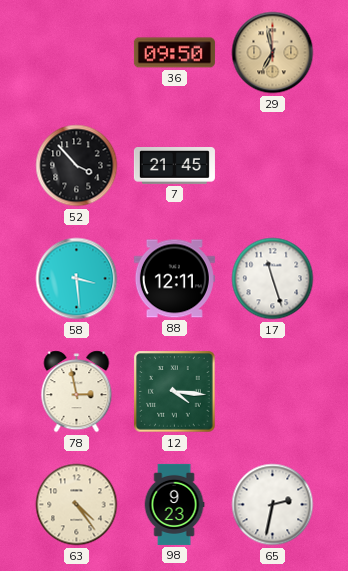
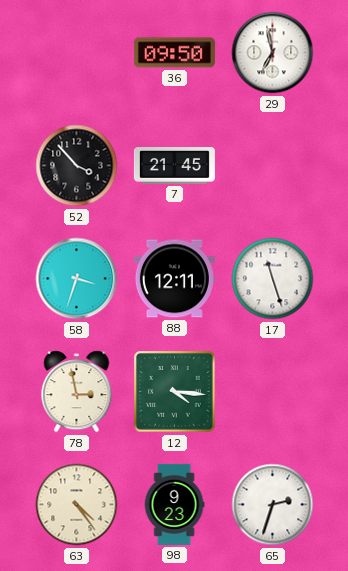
29 dial: champagne -> white
58: 3:29 -> 3:33
65: 2:32 -> 2:33
